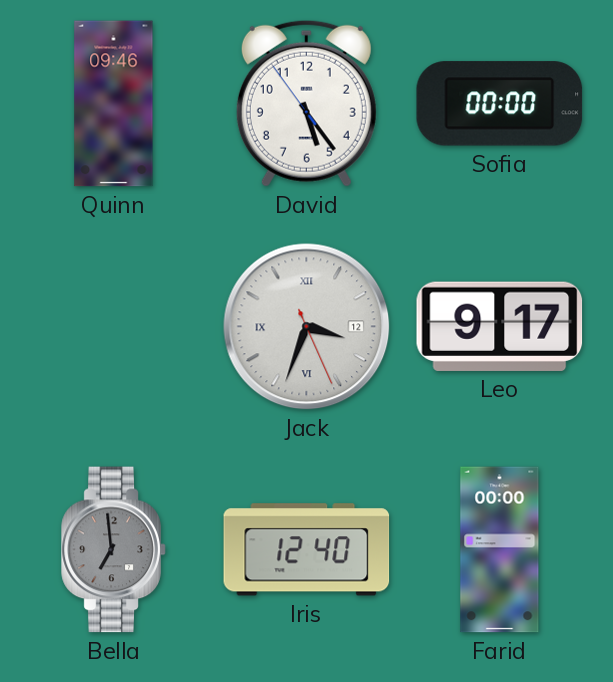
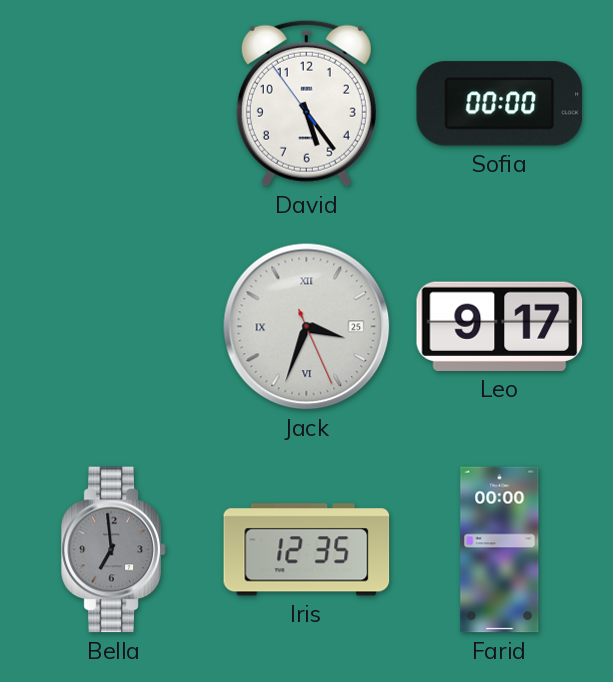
Quinn: 09:46 -> none
Jack date: 12 -> 25
Iris: 12:40 -> 12:35
